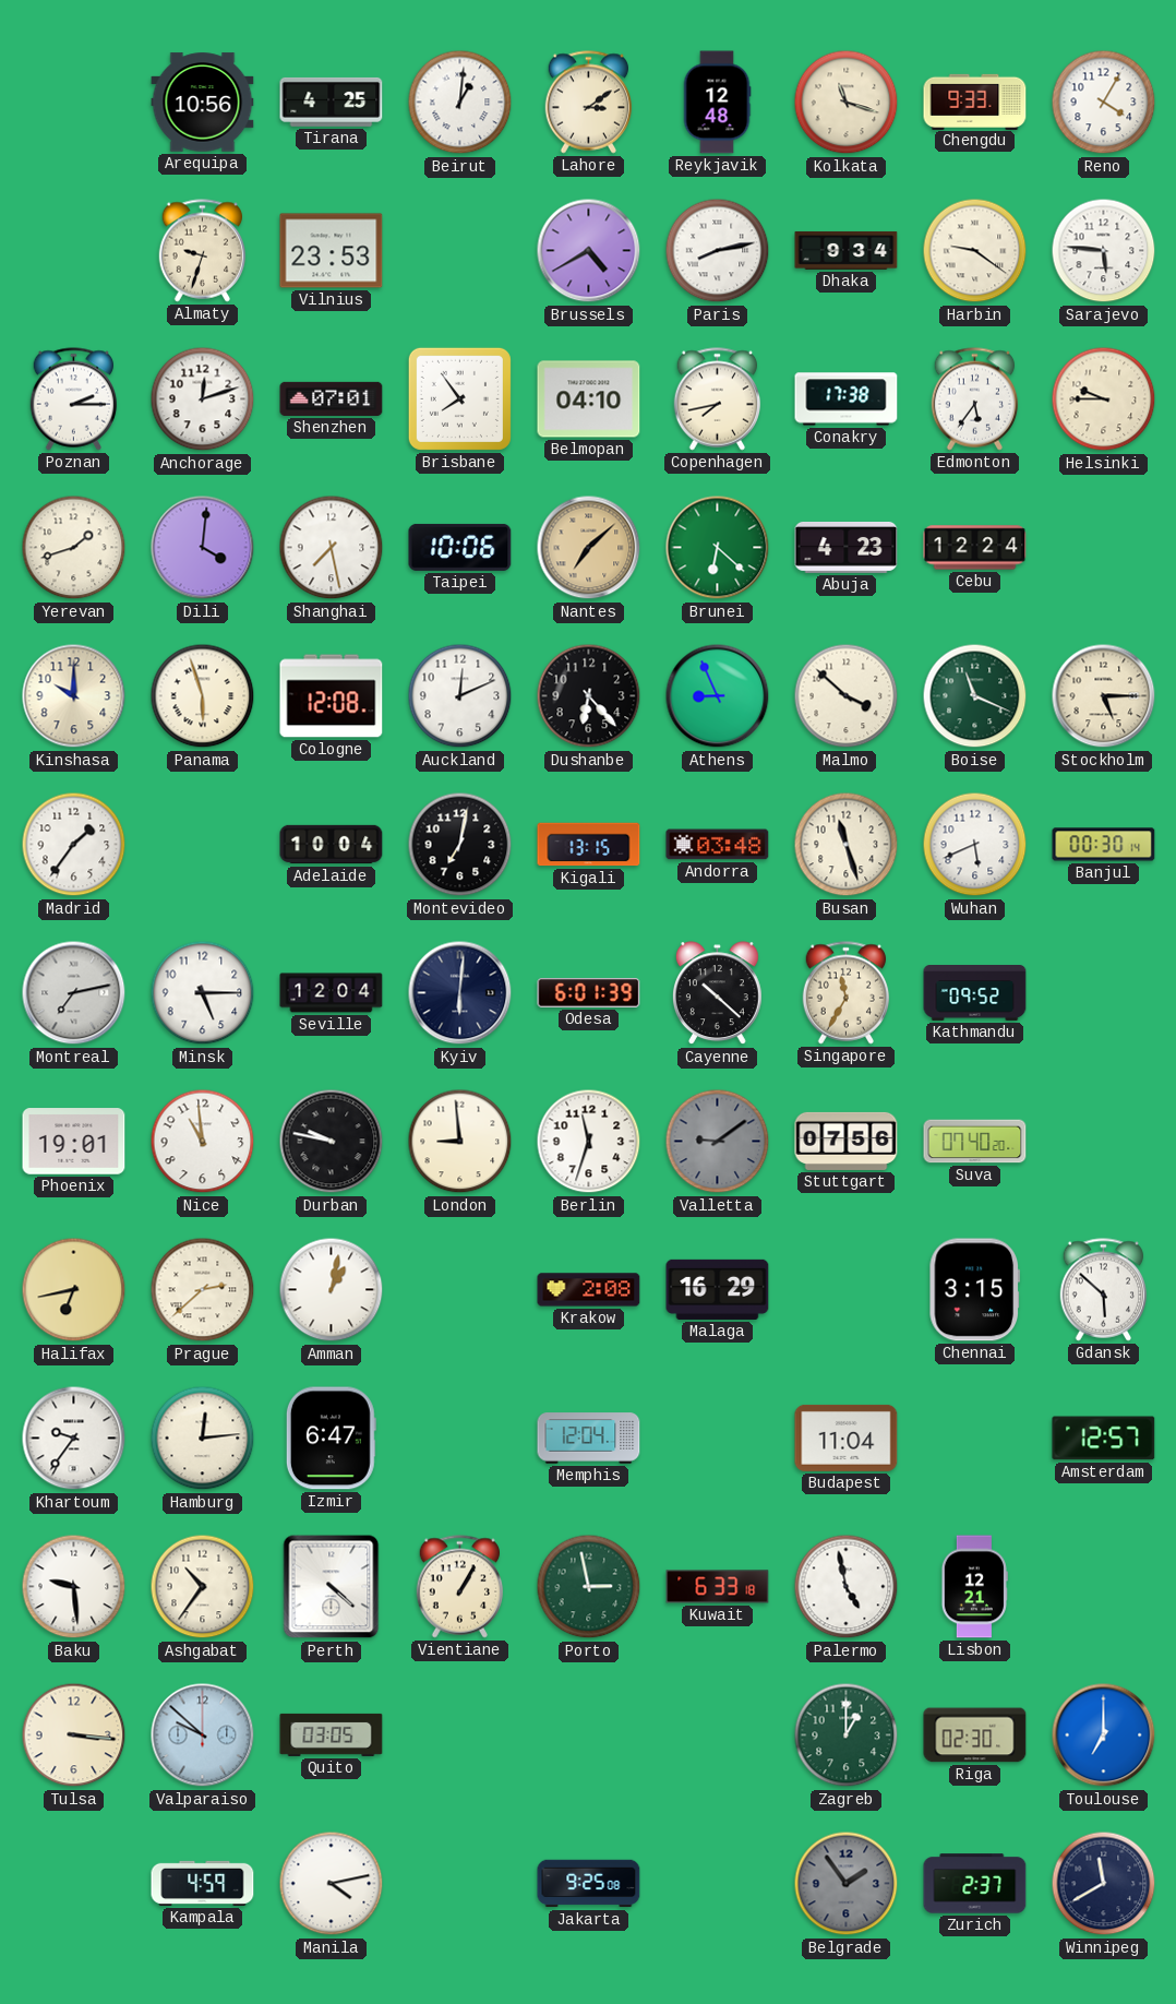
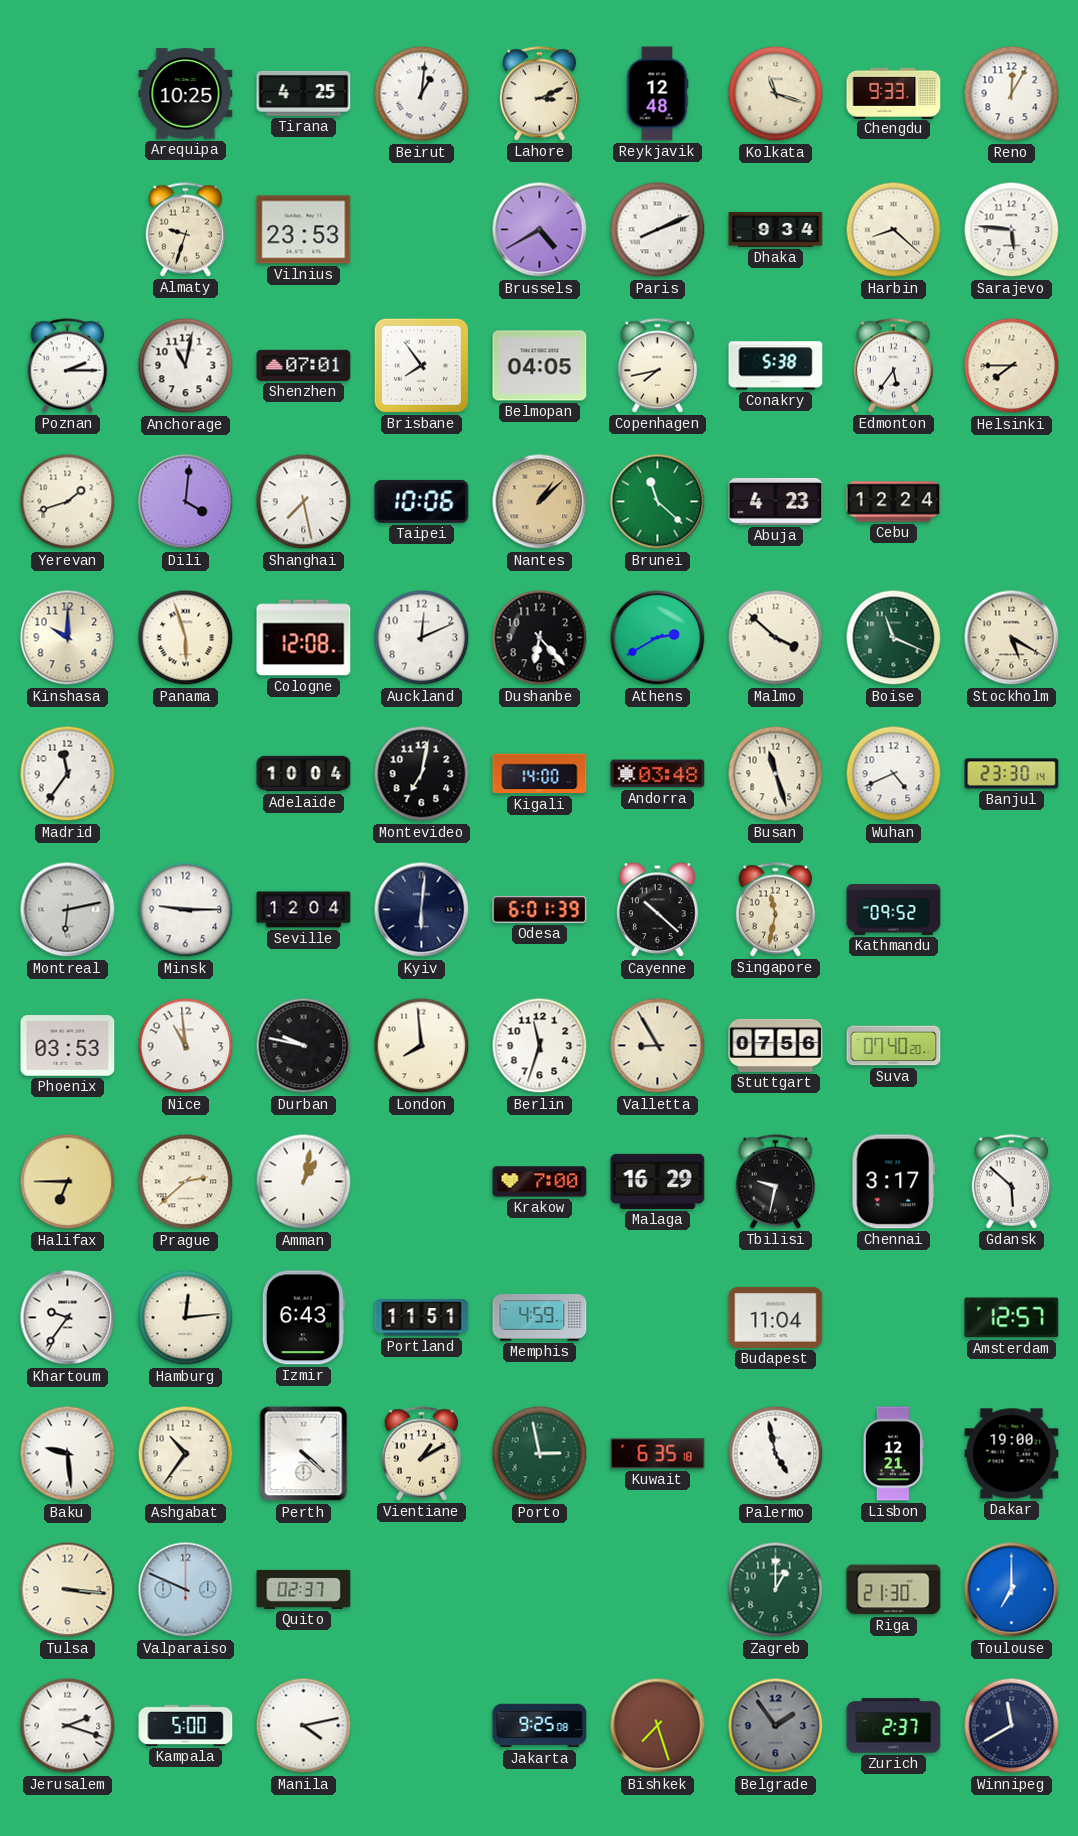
Arequipa: 10:56 -> 10:25
Lahore: 3:09 -> 3:11
Reno: 4:05 -> 12:05
Paris: 8:13 -> 8:11
Harbin: 9:21 -> 8:22
Anchorage: 12:12 -> 11:02
Belmopan: 04:10 -> 04:05
Conakry: 17:38 -> 5:38
Helsinki: 9:45 -> 7:45
Nantes: 7:08 -> 1:08
Brunei: 6:22 -> 11:22
Athens: 8:56 -> 2:40
Stockholm: 5:15 -> 5:20
Madrid: 1:36 -> 11:36
Kigali: 13:15 -> 14:00
Wuhan: 5:41 -> 4:41
Banjul: 00:30 -> 23:30
Montreal: 7:13 -> 6:13
Minsk: 5:15 -> 9:15
Singapore: 11:35 -> 11:32
Phoenix: 19:01 -> 03:53
London: 8:59 -> 7:59
Valletta: 9:09 -> 8:55
Valletta dial: grey -> cream
Halifax: 6:43 -> 6:45
Krakow: 2:08 -> 7:00
Tbilisi: none -> 9:32
Chennai: 3:15 -> 3:17
Izmir: 6:47 -> 6:43
Portland: none -> 11:51
Memphis: 12:04 -> 4:59
Vientiane: 1:05 -> 1:10
Kuwait: 6:33 -> 6:35
Dakar: none -> 19:00
Valparaiso: 9:52 -> 9:49
Quito: 03:05 -> 02:37
Riga: 02:30 -> 21:30
Jerusalem: none -> 2:18
Kampala: 4:59 -> 5:00
Bishkek: none -> 7:27
